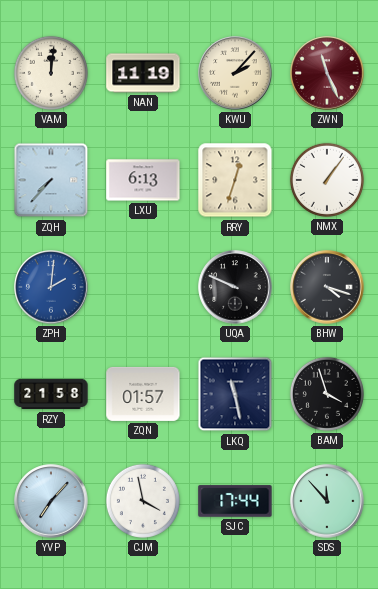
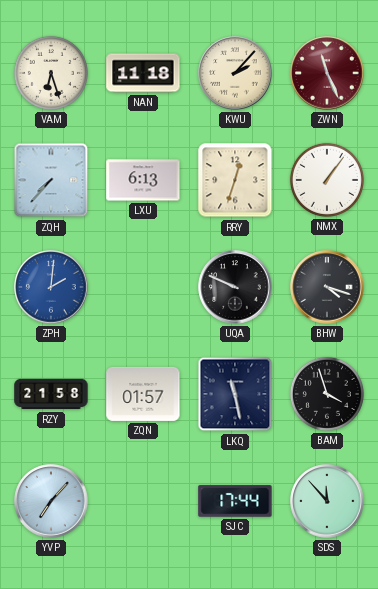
VAM: 12:01 -> 6:27
NAN: 11:19 -> 11:18
CJM: 3:58 -> none
